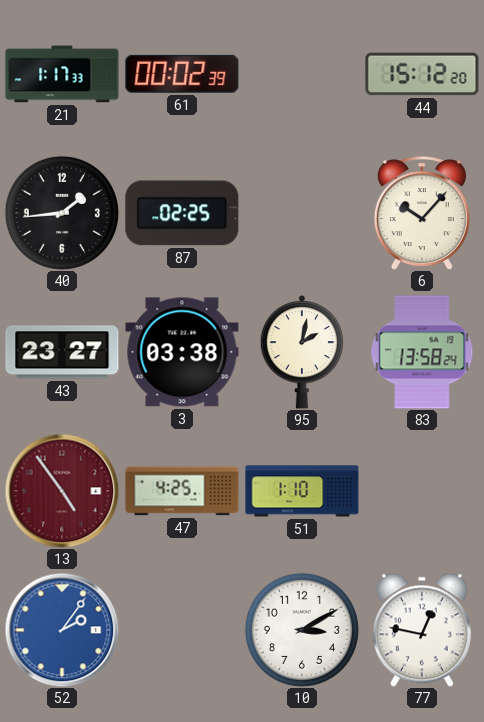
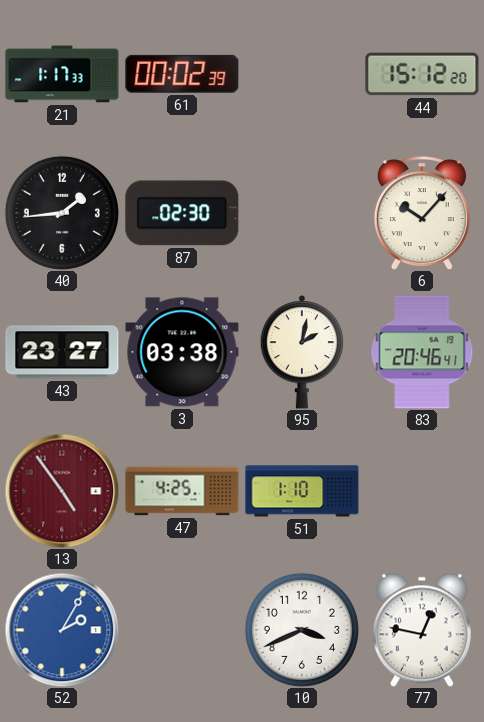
87: 02:25 -> 02:30
83: 13:58 -> 20:46
52: 2:06 -> 2:05
10: 3:10 -> 3:41
